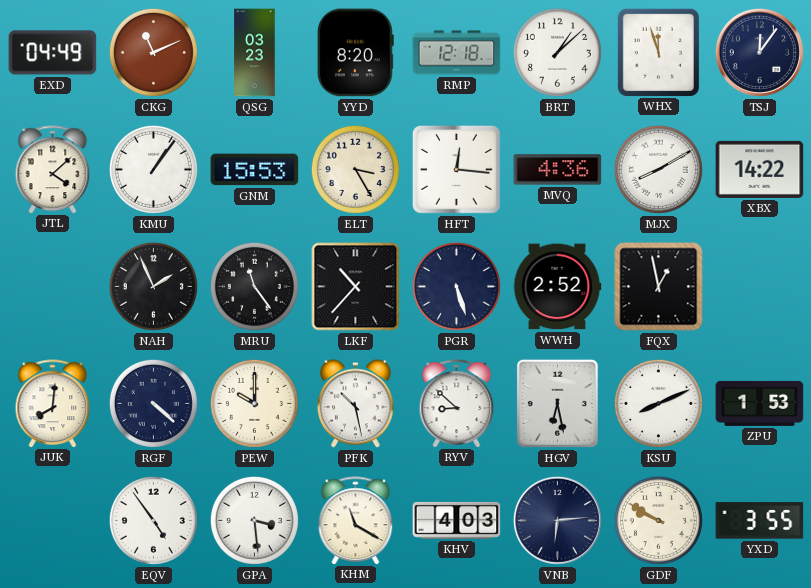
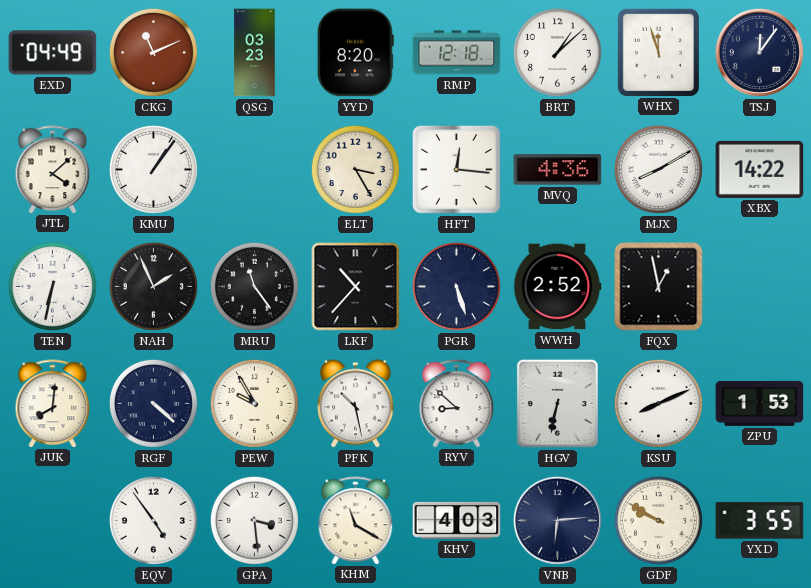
GNM: 15:53 -> none
TEN: none -> 6:32
PEW: 10:00 -> 9:55
HGV: 6:28 -> 6:32
